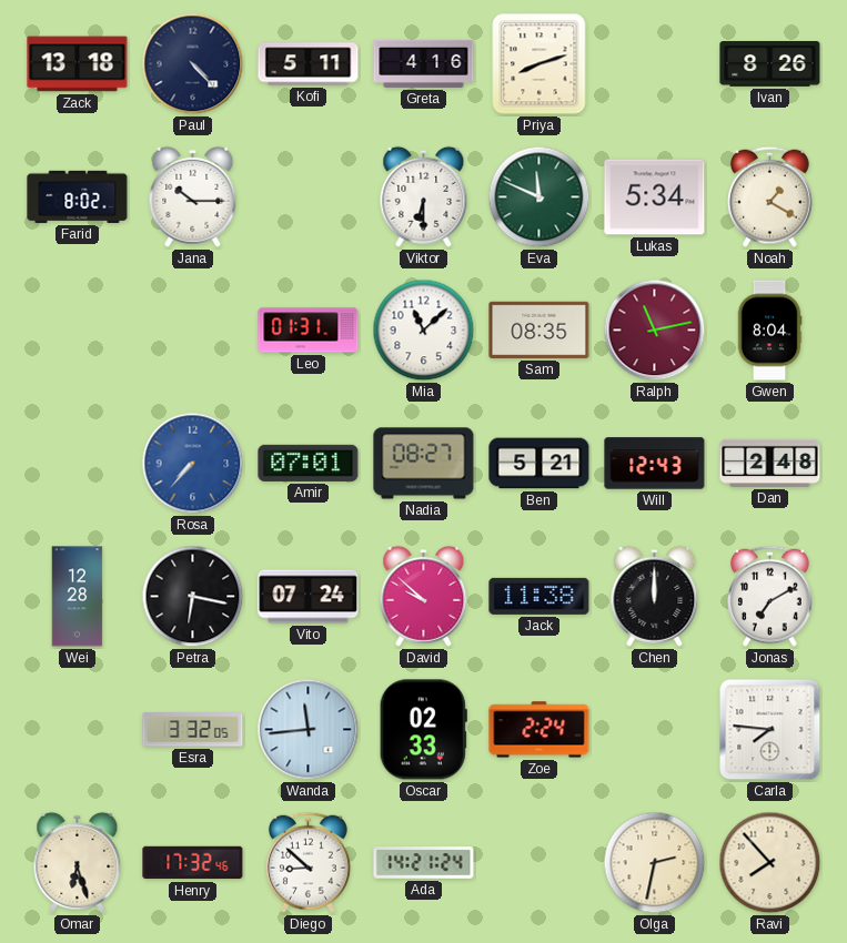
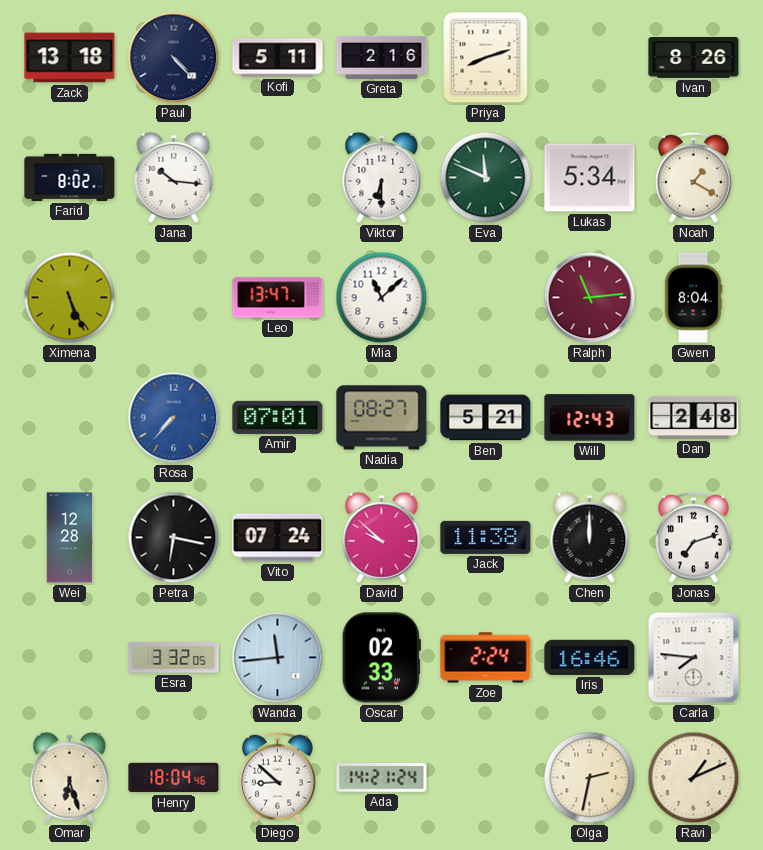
Greta: 4:16 -> 2:16
Jana: 10:15 -> 10:16
Ximena: none -> 5:26
Leo: 01:31 -> 13:47
Sam: 08:35 -> none
Ralph: 11:13 -> 11:14
Jonas: 7:10 -> 7:12
Iris: none -> 16:46
Henry: 17:32 -> 18:04
Ravi: 7:53 -> 1:11
